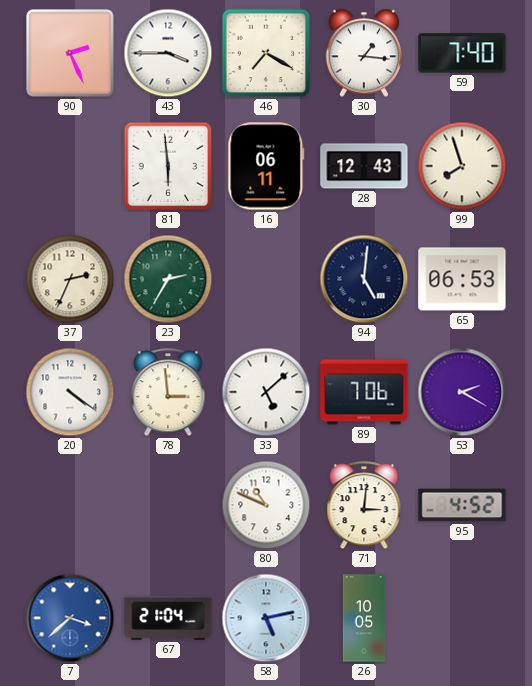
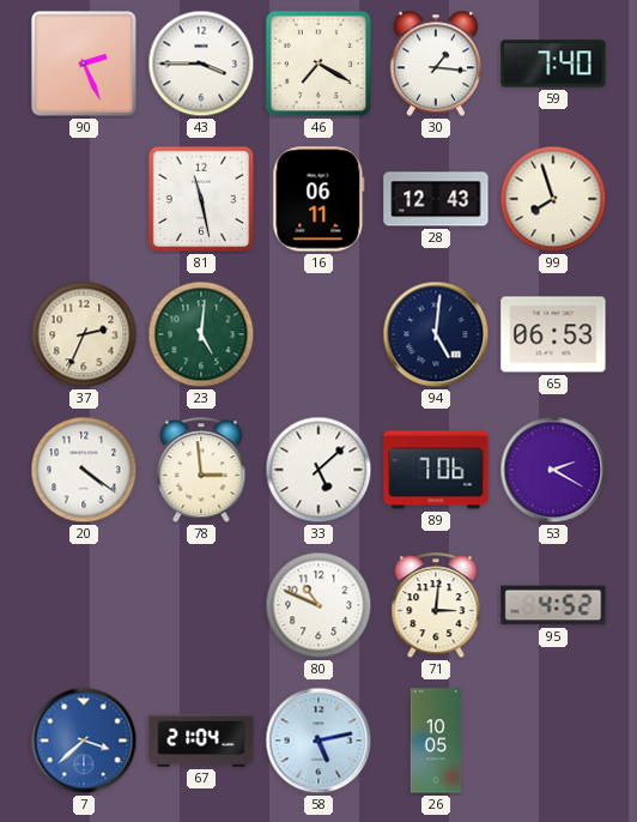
81: 5:59 -> 11:28
23: 2:35 -> 5:01
